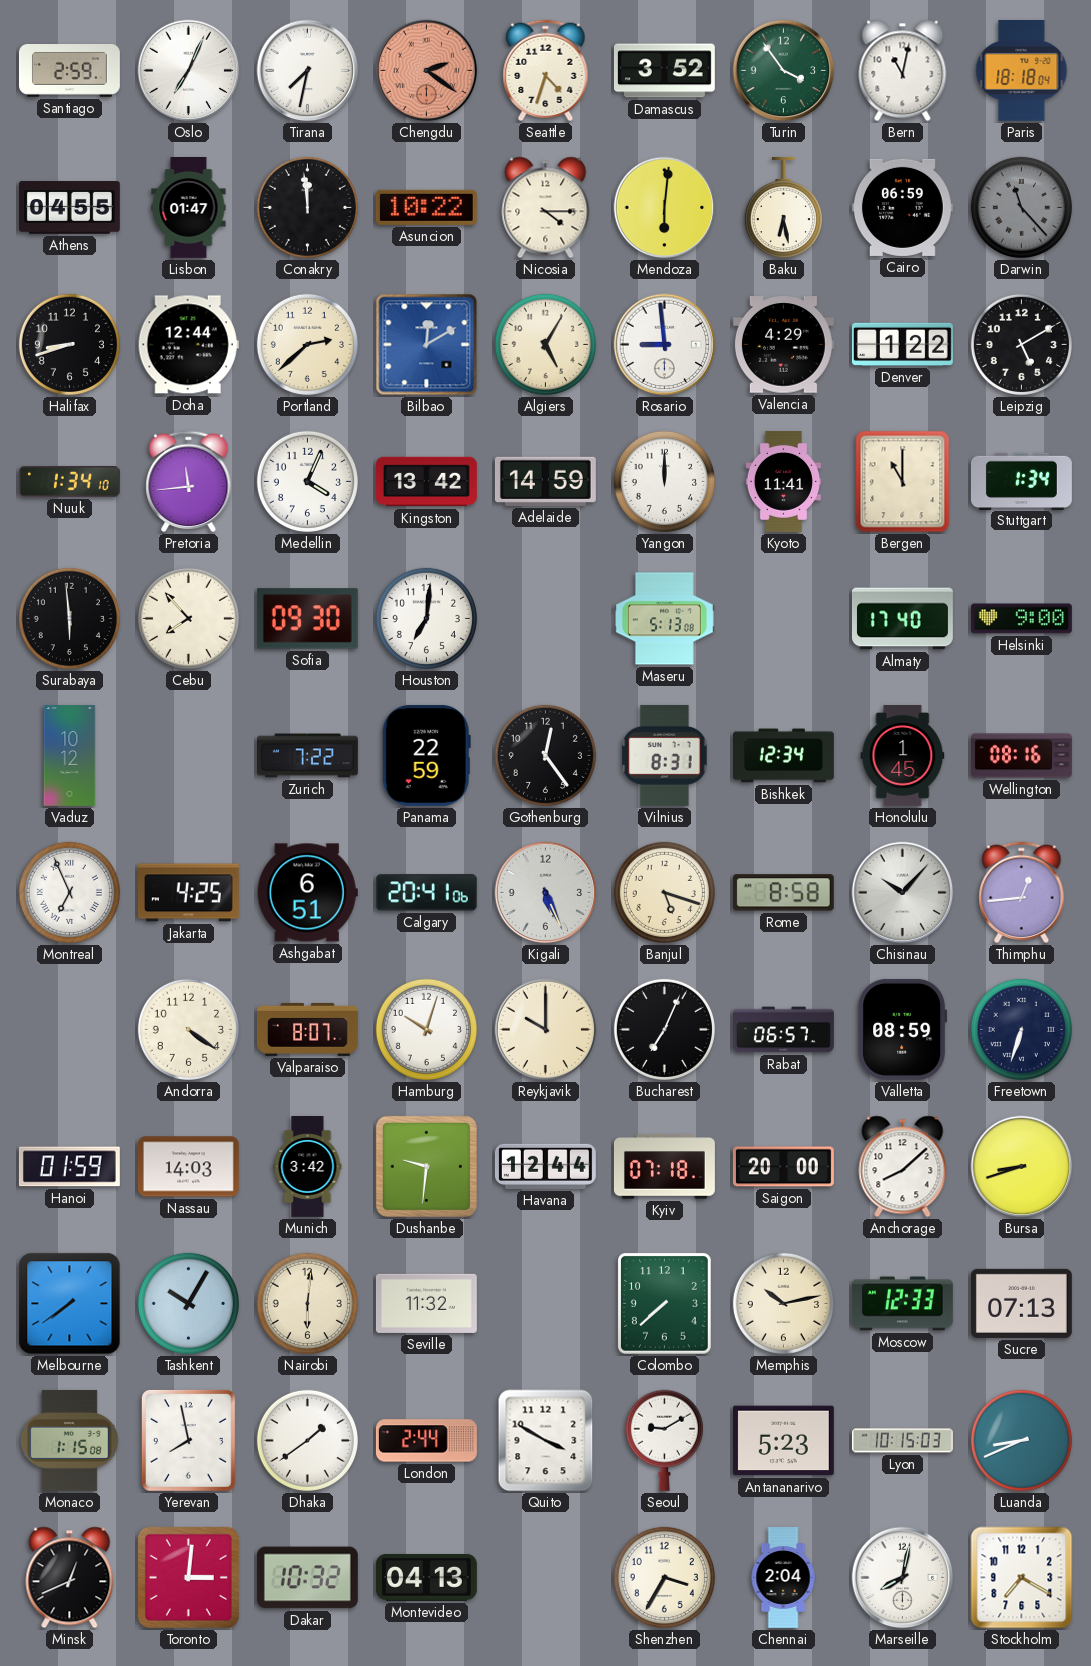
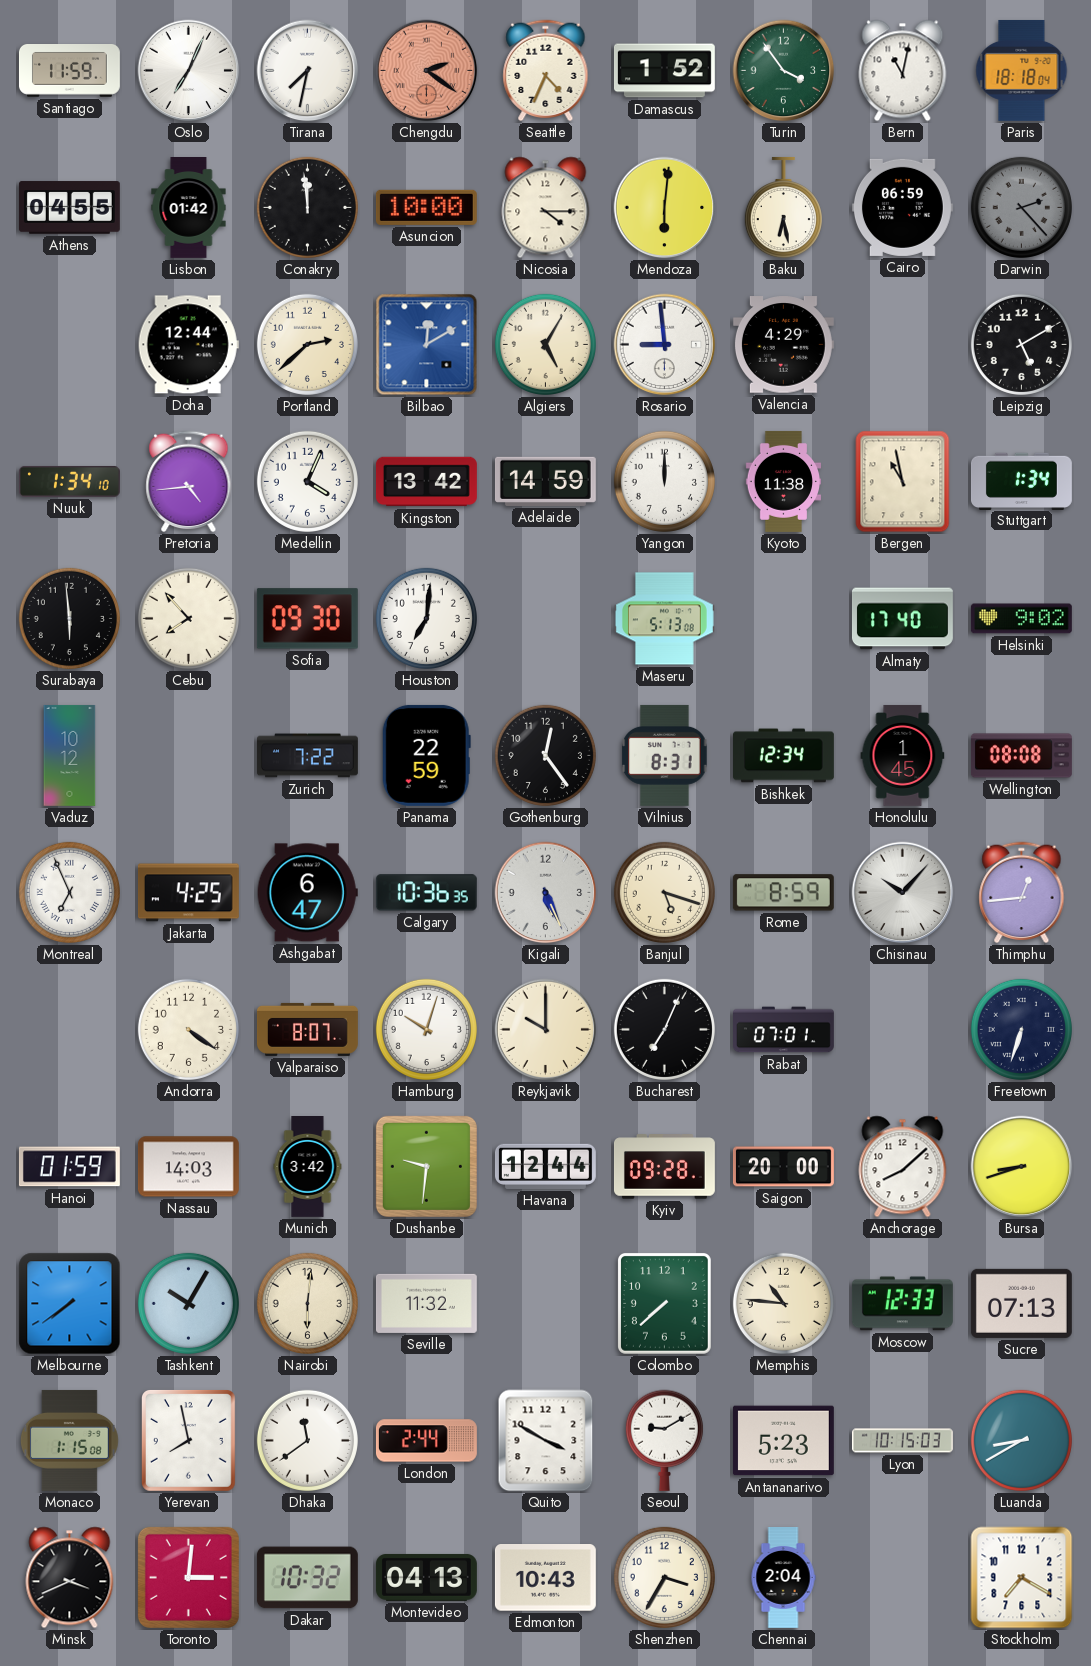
Santiago: 2:59 -> 11:59
Seattle: 4:33 -> 4:34
Damascus: 3:52 -> 1:52
Lisbon: 01:47 -> 01:42
Asuncion: 10:22 -> 10:00
Darwin: 11:23 -> 2:23
Halifax: 8:42 -> none
Denver: 1:22 -> none
Pretoria: 11:44 -> 4:44
Kyoto: 11:41 -> 11:38
Bergen: 11:00 -> 10:58
Helsinki: 9:00 -> 9:02
Wellington: 08:16 -> 08:08
Ashgabat: 6:51 -> 6:47
Calgary: 20:41 -> 10:36
Rome: 8:58 -> 8:59
Rabat: 06:57 -> 07:01
Valletta: 08:59 -> none
Kyiv: 07:18 -> 09:28
Memphis: 10:13 -> 10:46
Dhaka: 1:39 -> 11:39
Luanda: 8:41 -> 8:40
Minsk: 12:41 -> 3:41
Edmonton: none -> 10:43
Marseille: 8:02 -> none
